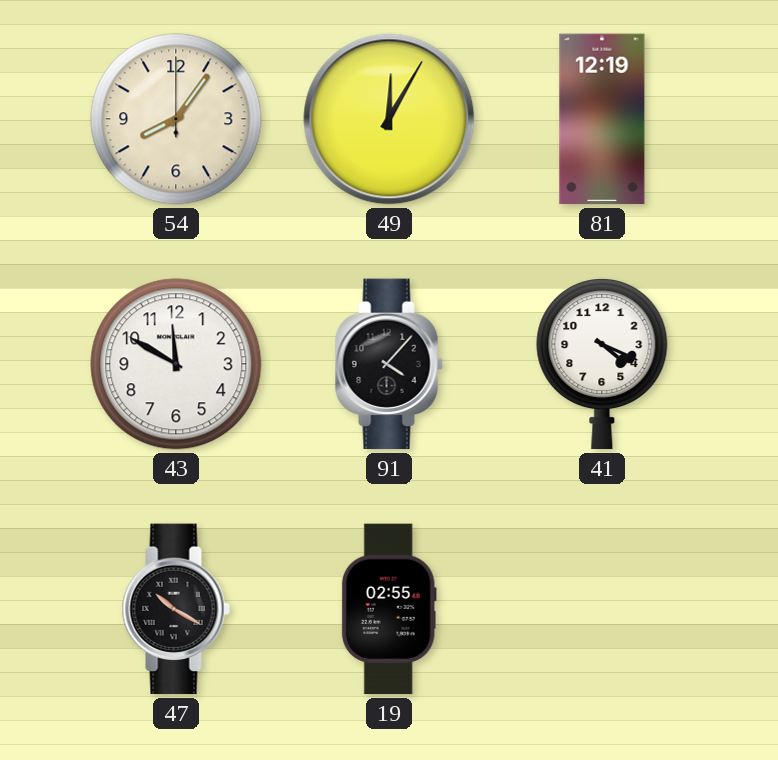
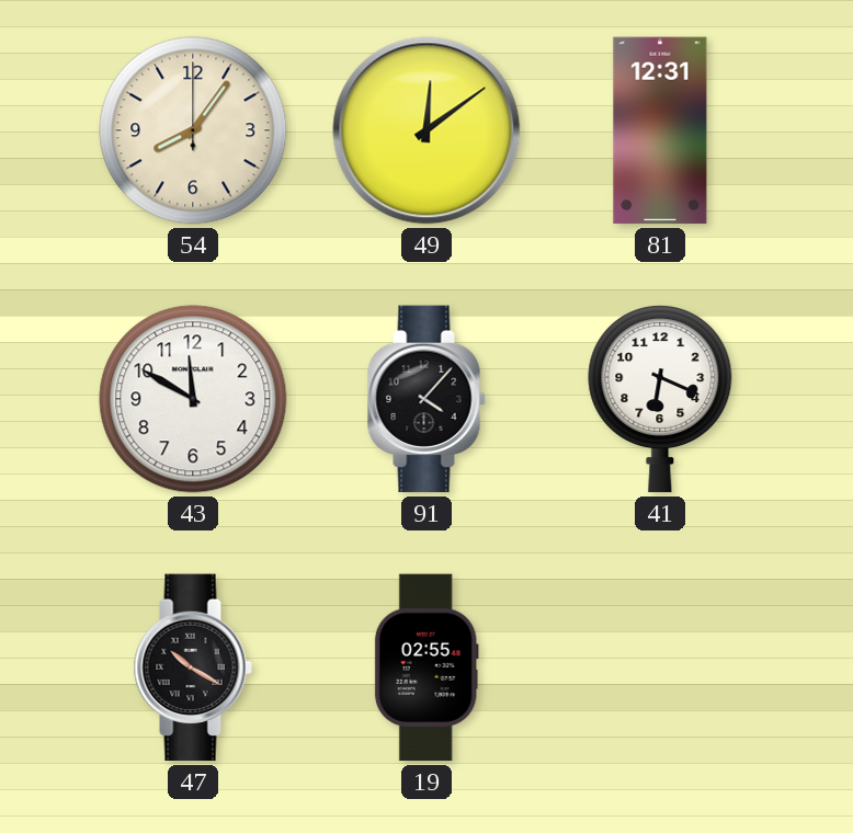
49: 12:05 -> 12:09
81: 12:19 -> 12:31
41: 4:19 -> 6:19
